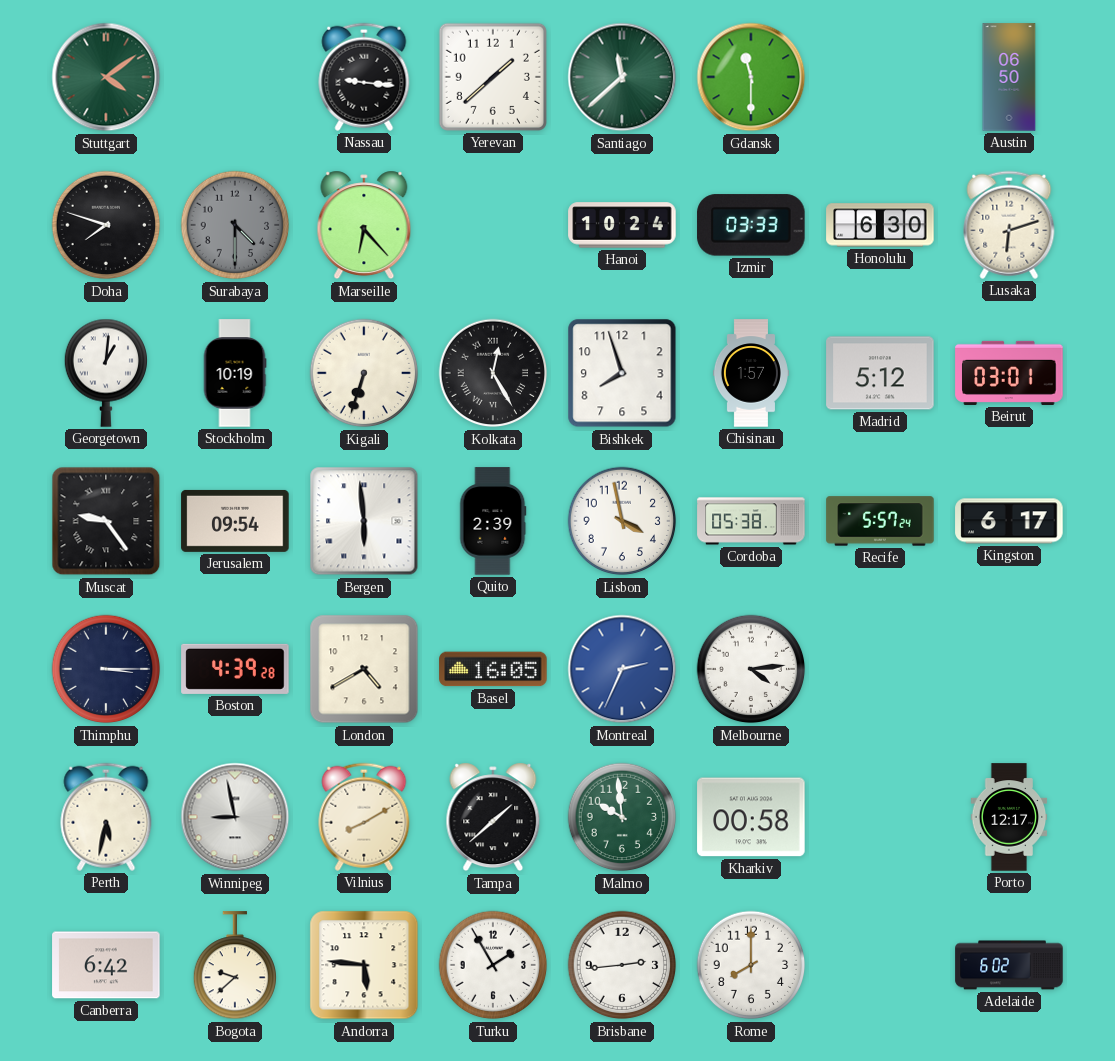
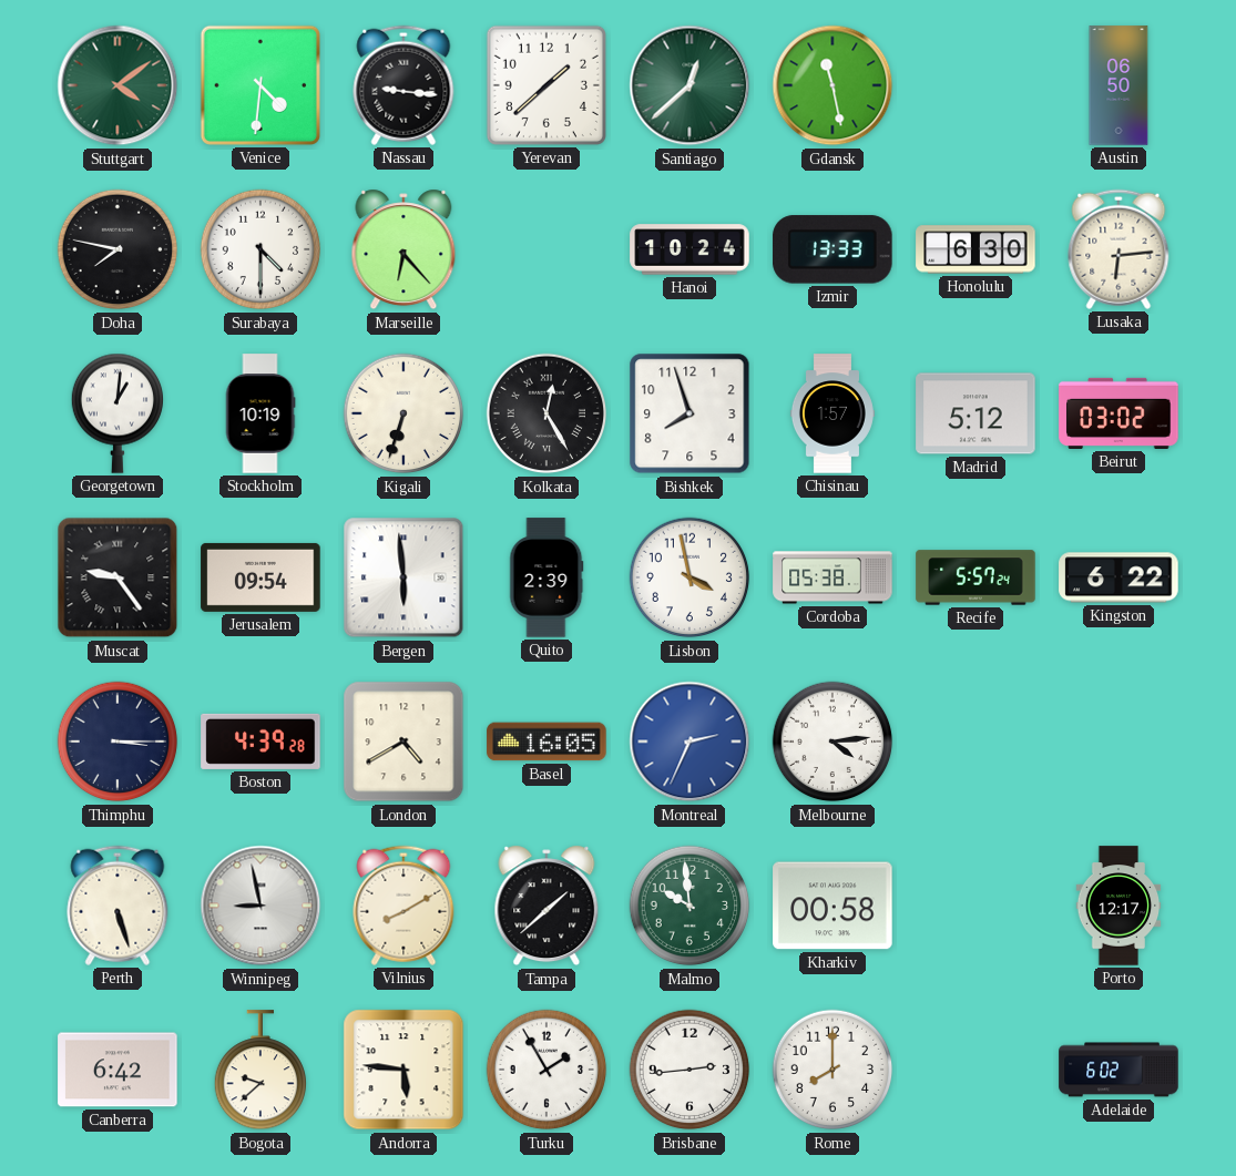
Venice: none -> 4:31
Santiago: 11:38 -> 12:38
Gdansk: 11:30 -> 11:28
Doha: 7:48 -> 7:47
Surabaya dial: grey -> white
Izmir: 03:33 -> 13:33
Lusaka: 6:12 -> 6:14
Beirut: 03:01 -> 03:02
Kingston: 6:17 -> 6:22
Perth: 5:32 -> 5:27
